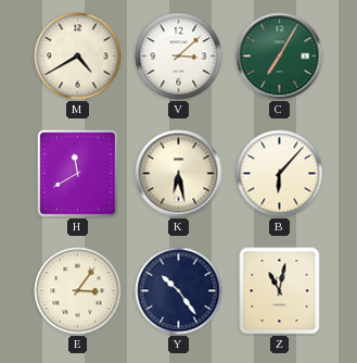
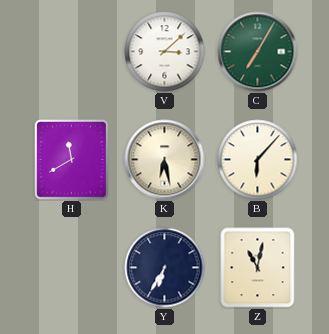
M: 4:40 -> none
E: 3:06 -> none
Y: 10:24 -> 6:35
